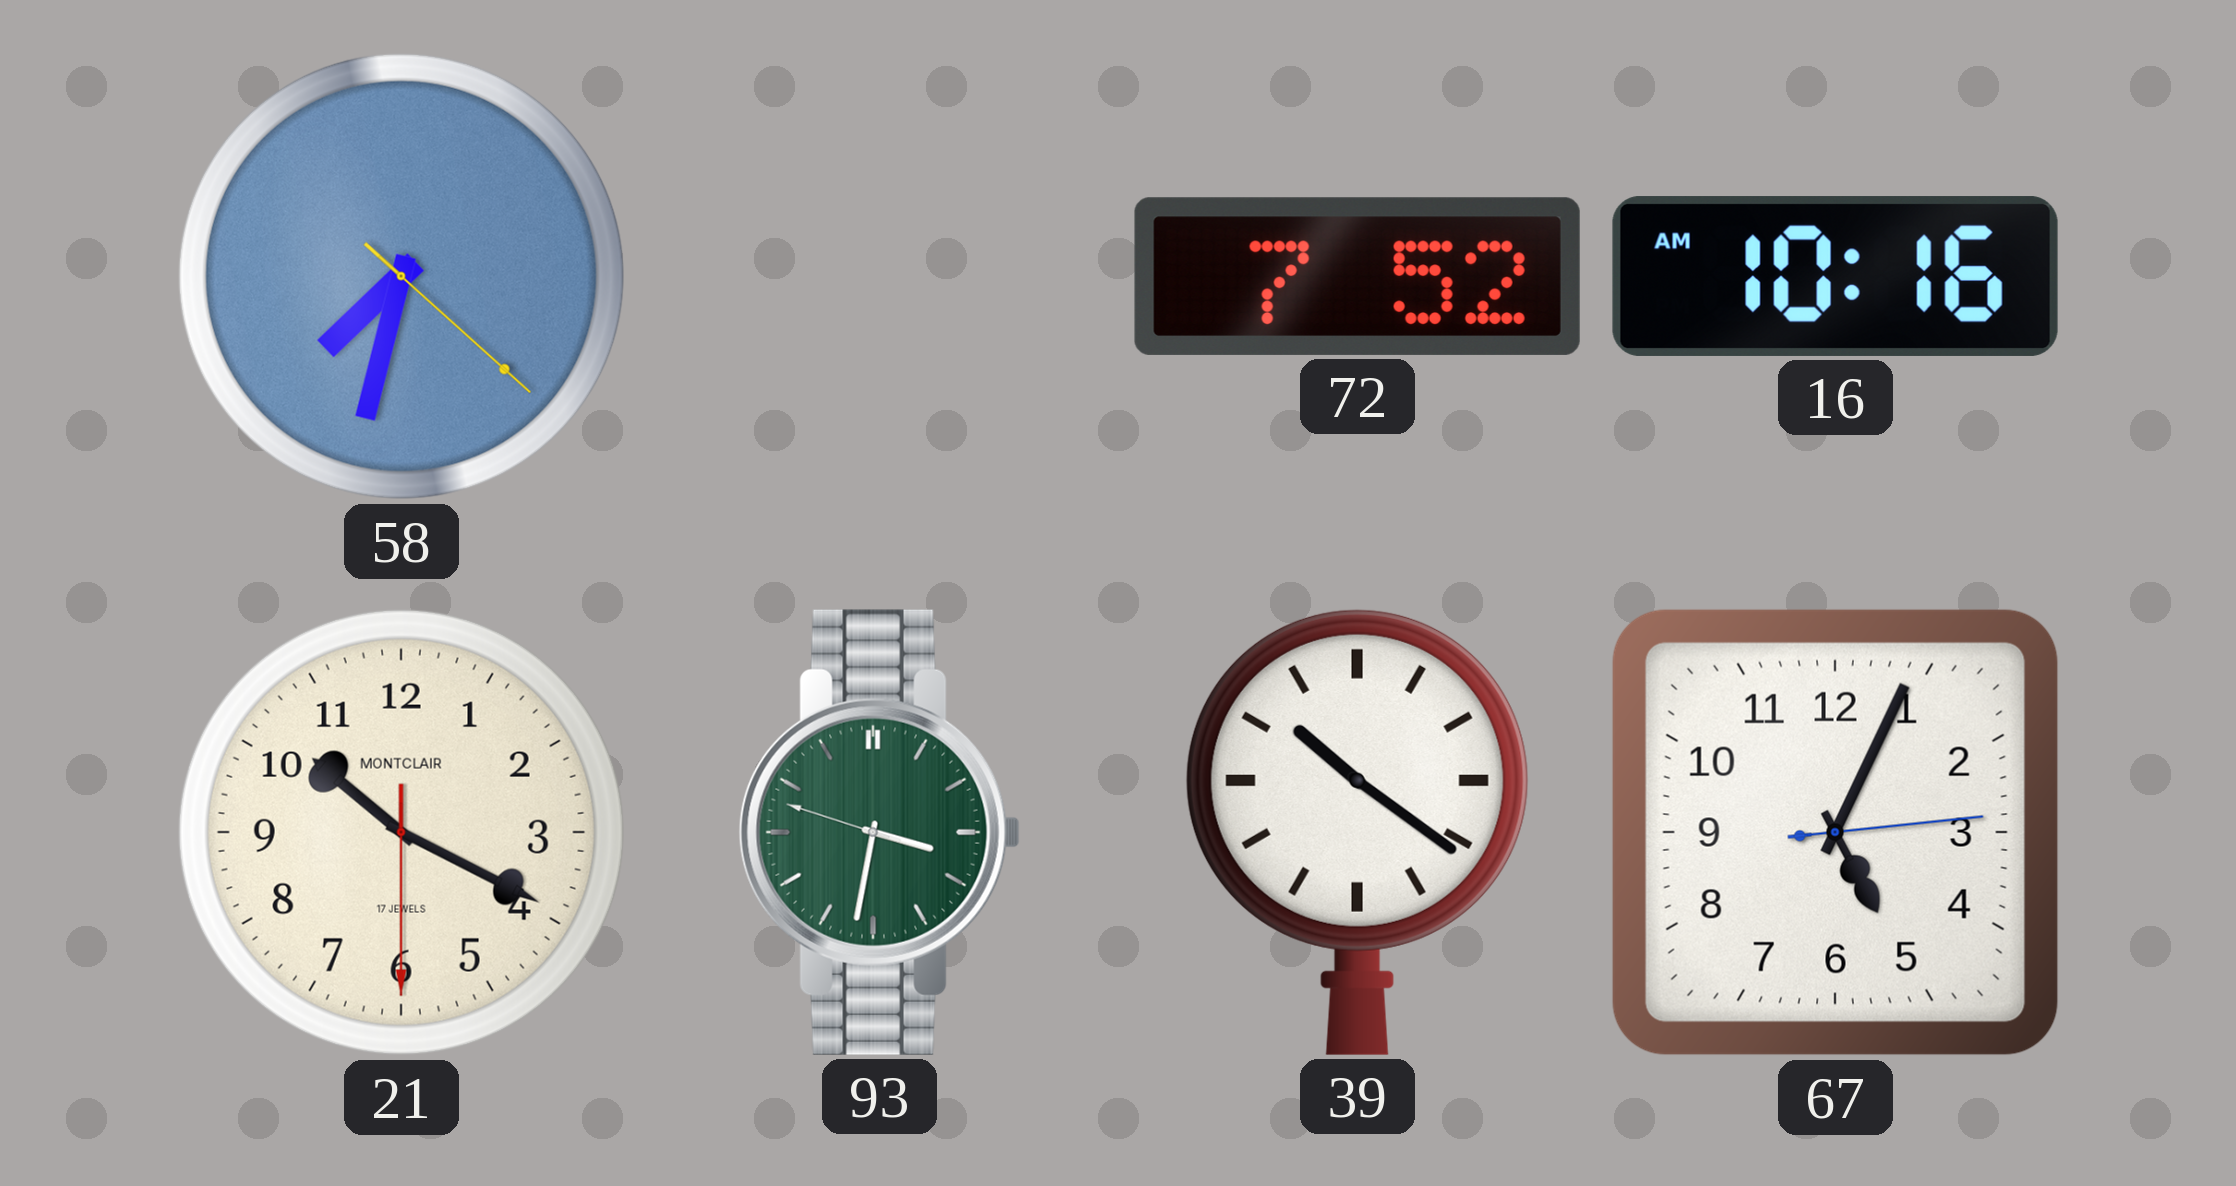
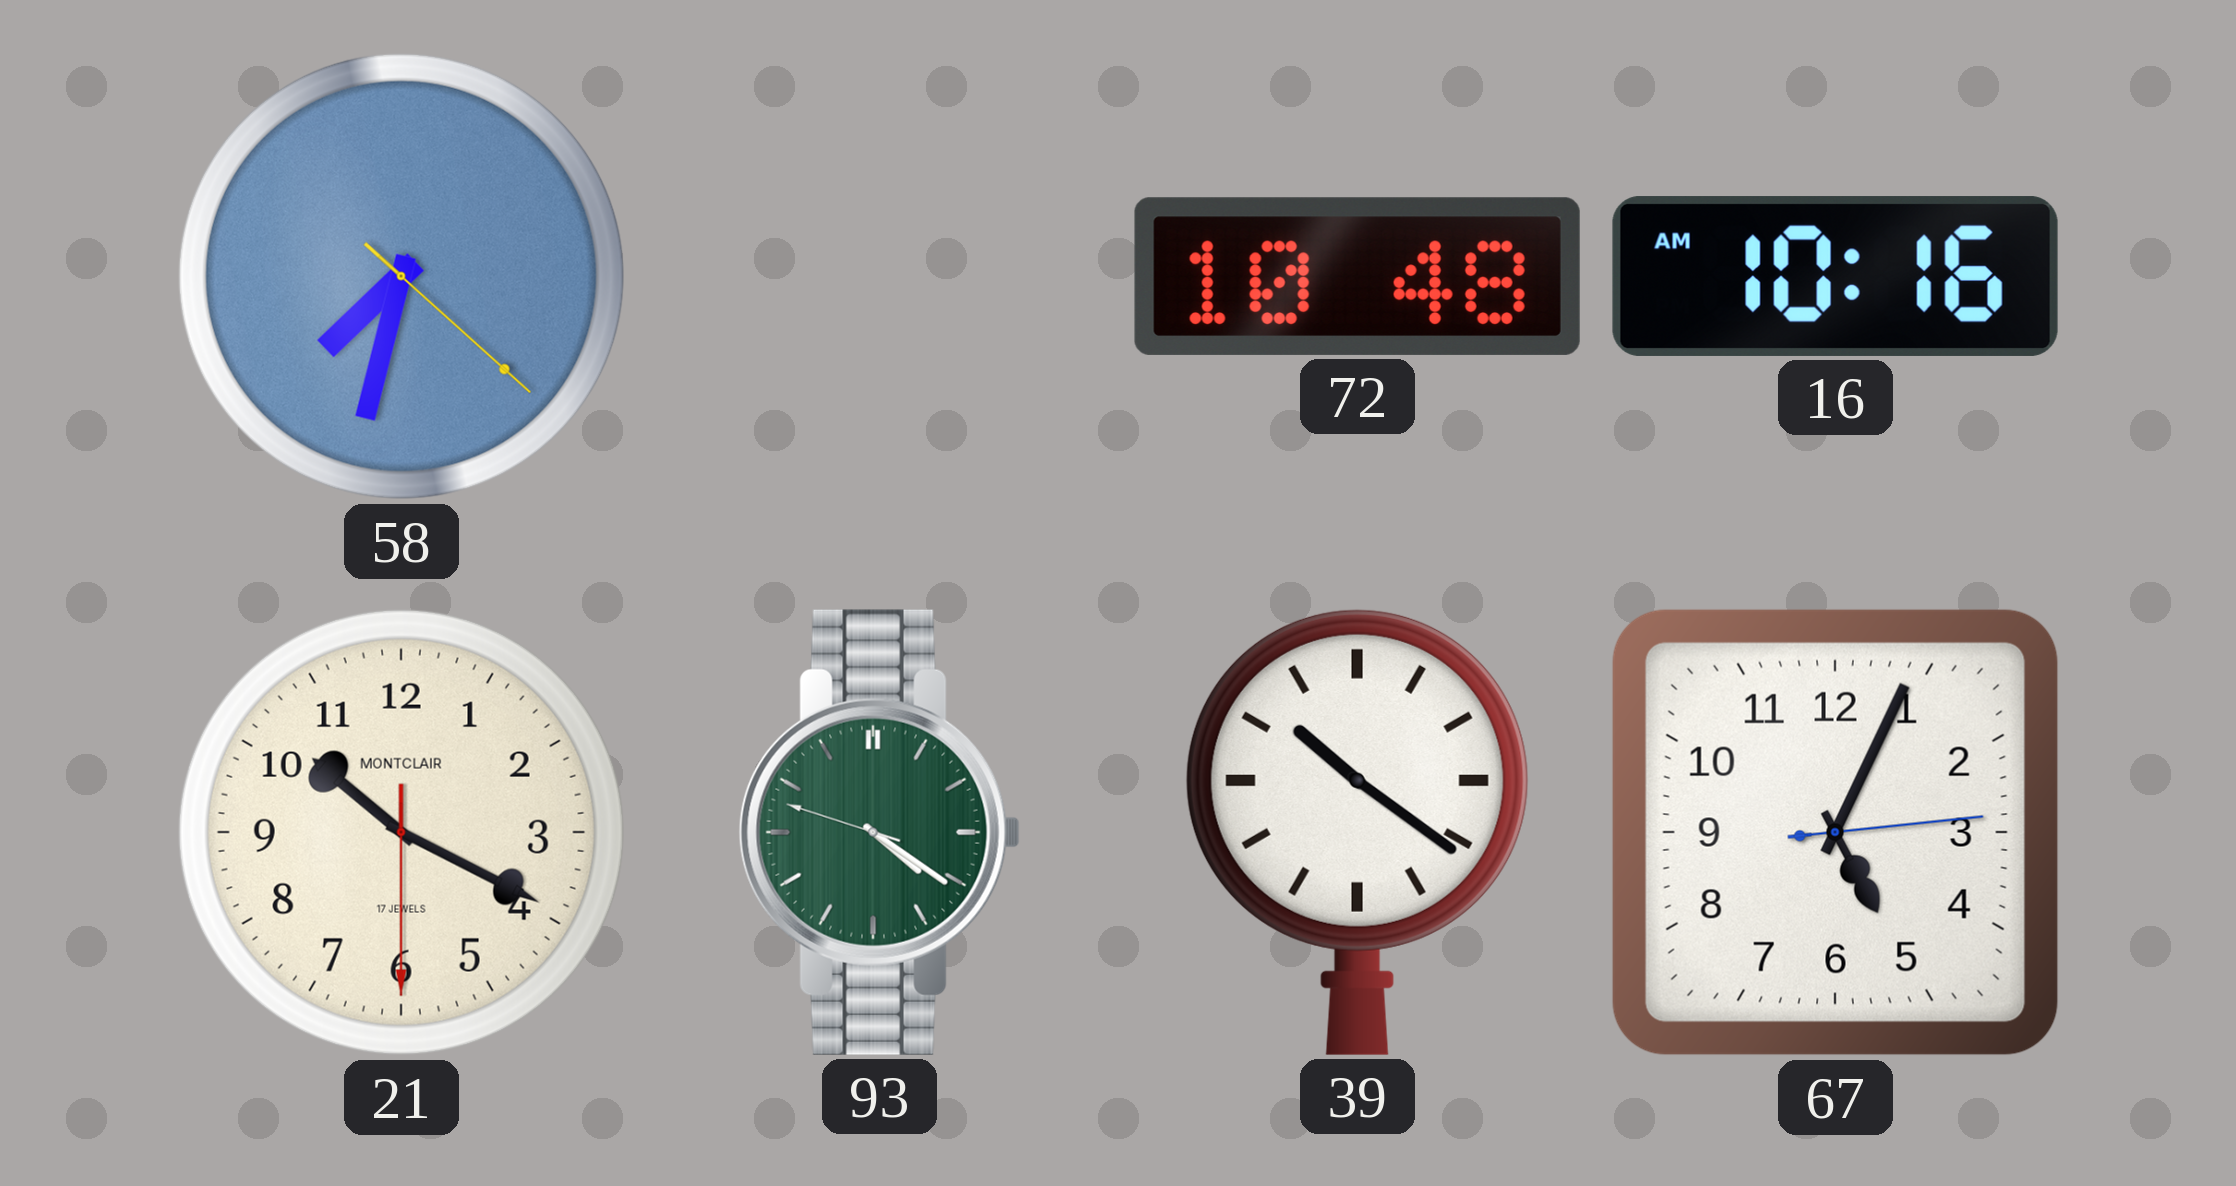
72: 7:52 -> 10:48
93: 3:31 -> 4:20
